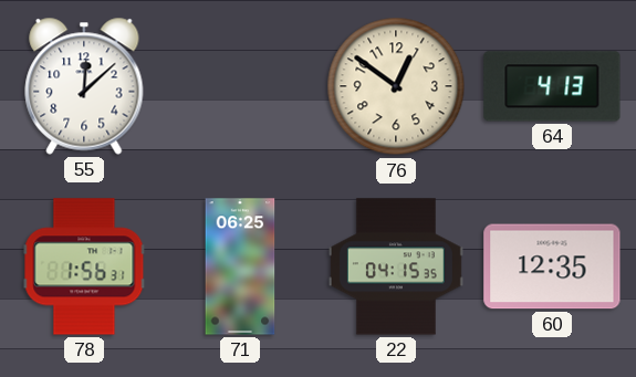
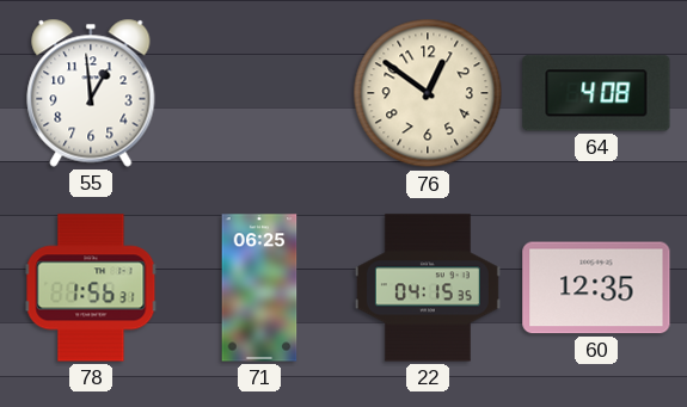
55: 12:08 -> 12:59
64: 4:13 -> 4:08
